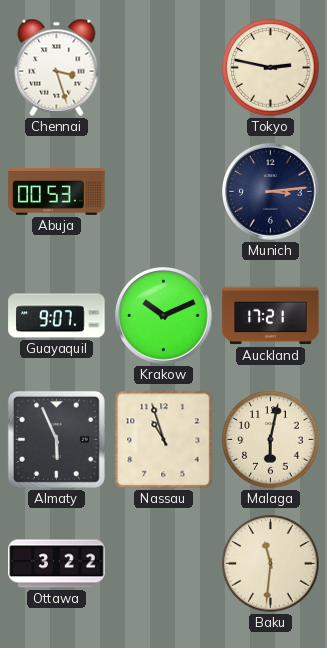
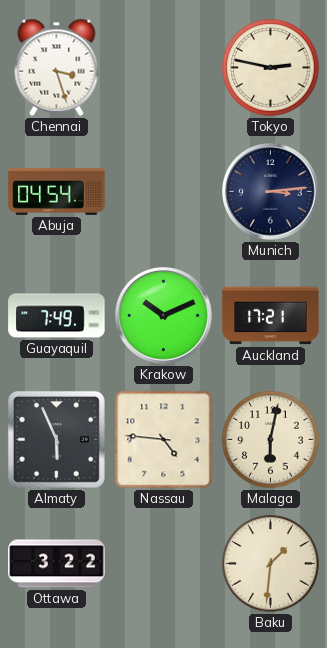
Abuja: 00:53 -> 04:54
Guayaquil: 9:07 -> 7:49
Nassau: 10:57 -> 4:46
Baku: 11:31 -> 1:31
